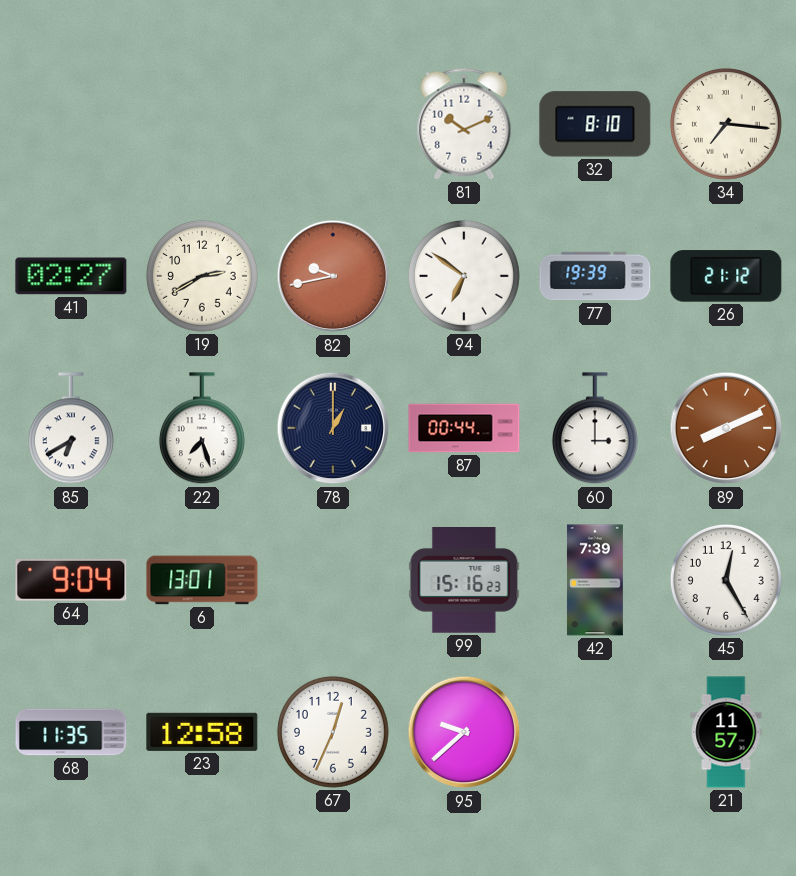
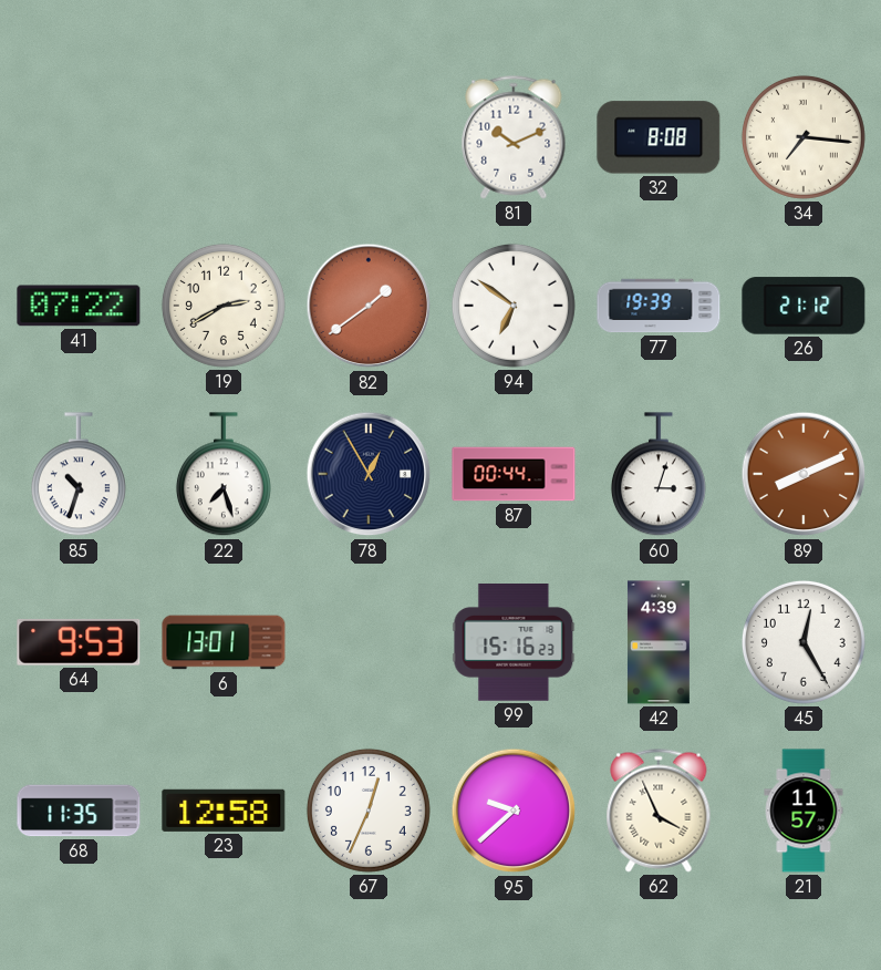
32: 8:10 -> 8:08
41: 02:27 -> 07:22
82: 9:43 -> 1:39
85: 6:40 -> 10:33
78: 1:00 -> 12:55
60: 3:00 -> 3:03
64: 9:04 -> 9:53
42: 7:39 -> 4:39
62: none -> 3:56
